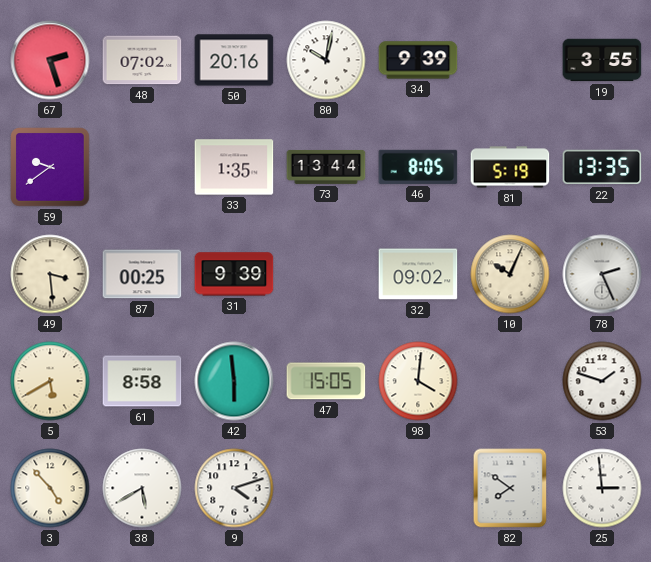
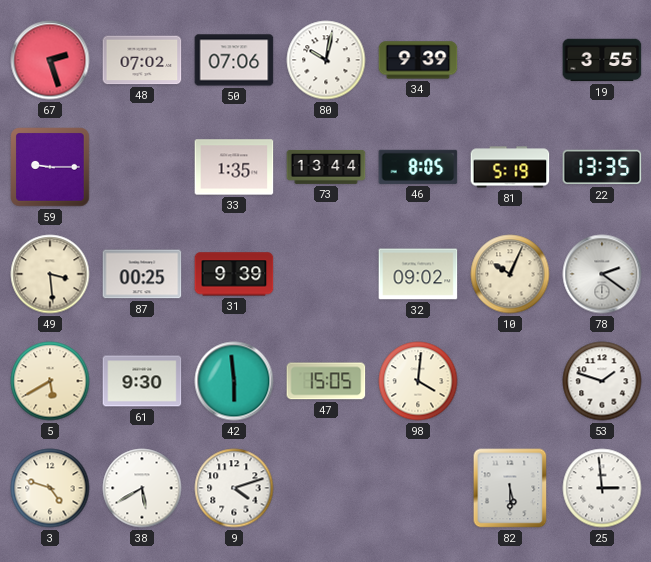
50: 20:16 -> 07:06
59: 9:39 -> 9:15
78: 2:26 -> 2:21
61: 8:58 -> 9:30
3: 4:53 -> 4:48
82: 7:51 -> 5:30
